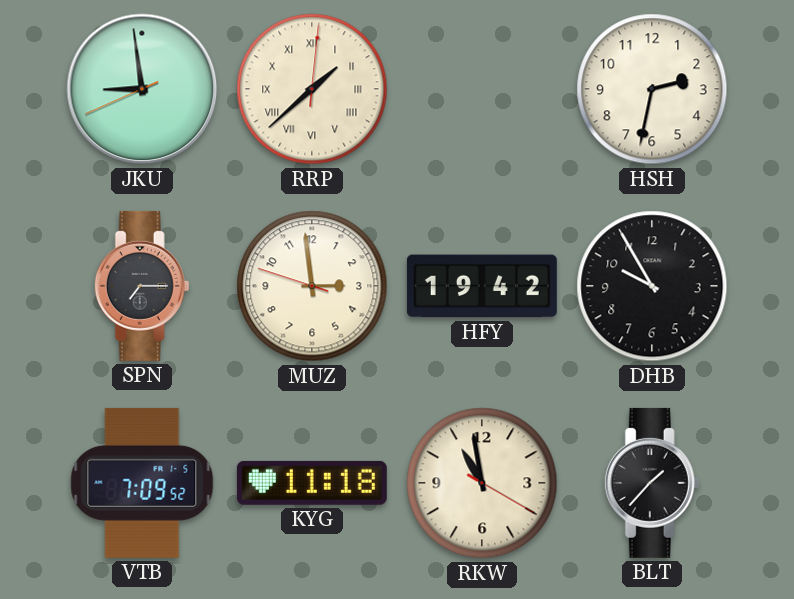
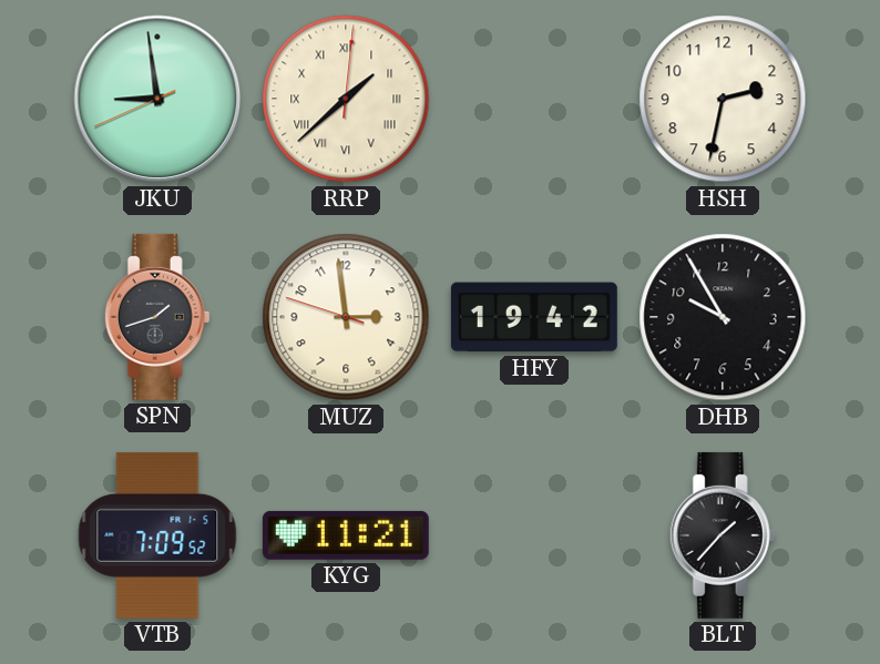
SPN: 7:15 -> 1:42
KYG: 11:18 -> 11:21
RKW: 10:58 -> none
